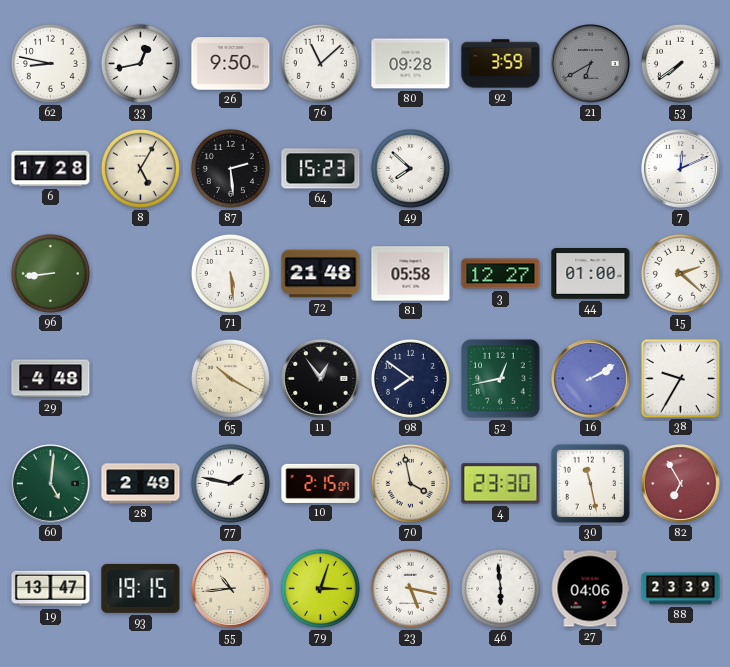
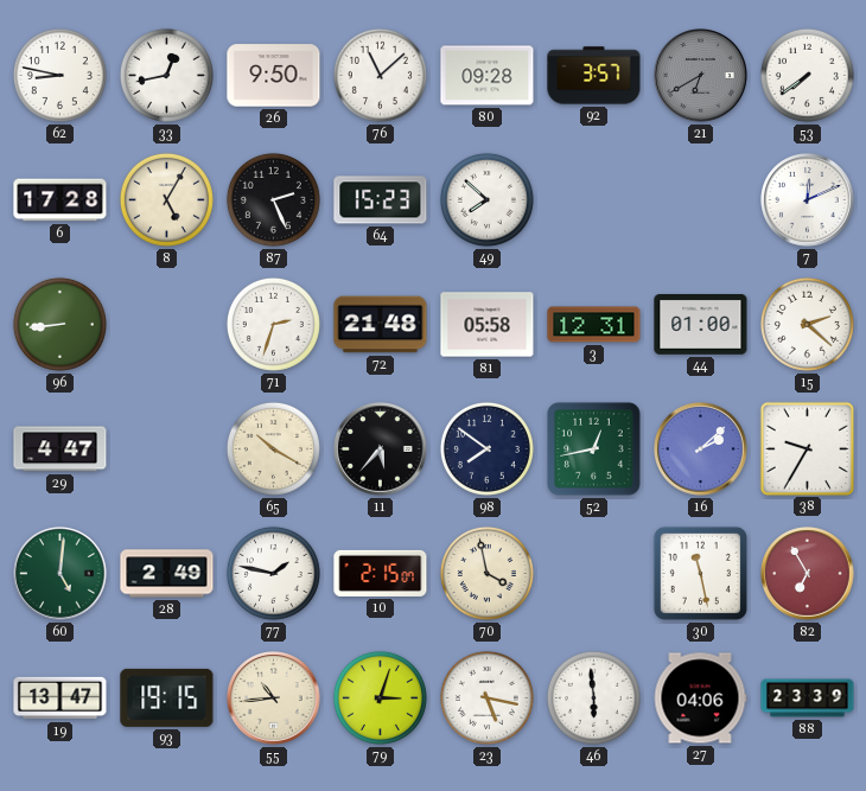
92: 3:59 -> 3:57
87: 2:29 -> 2:26
71: 5:29 -> 2:33
3: 12:27 -> 12:31
29: 4:48 -> 4:47
11: 12:54 -> 5:37
16: 2:10 -> 2:08
4: 23:30 -> none
